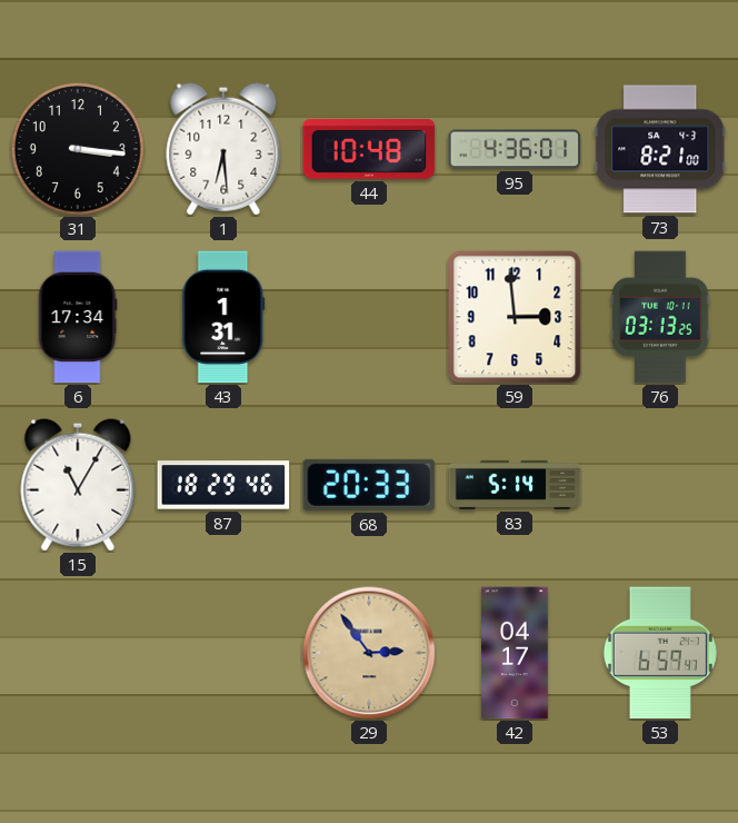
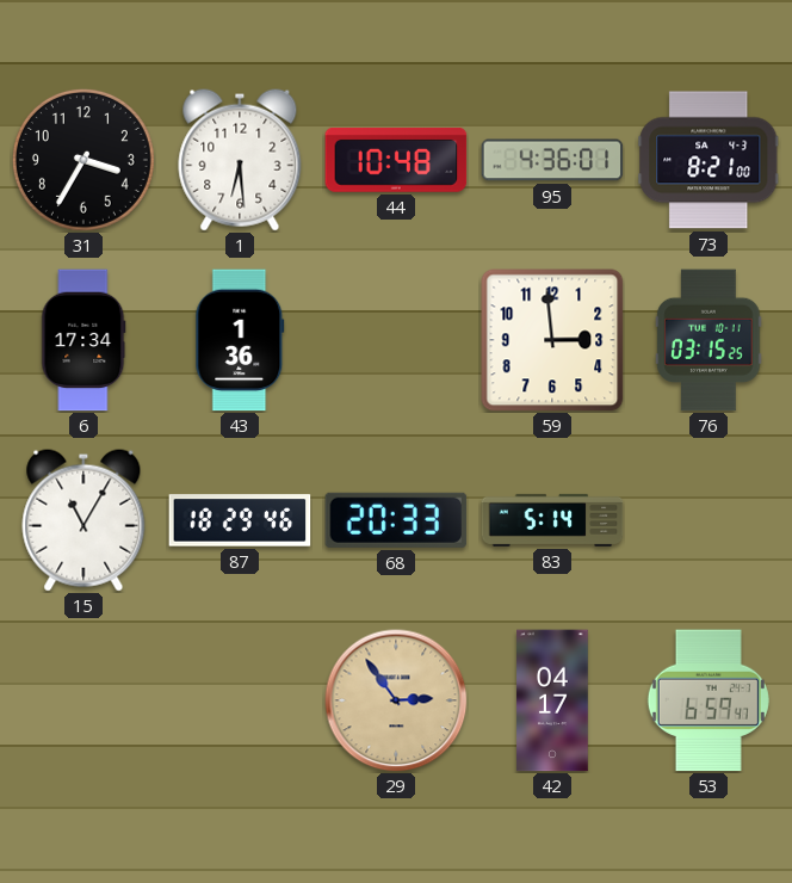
31: 3:16 -> 3:35
43: 1:31 -> 1:36
76: 03:13 -> 03:15
